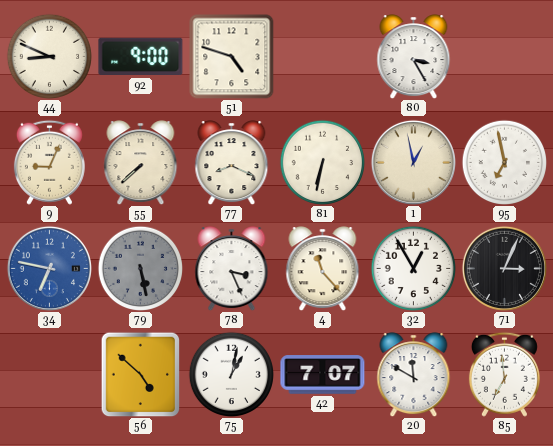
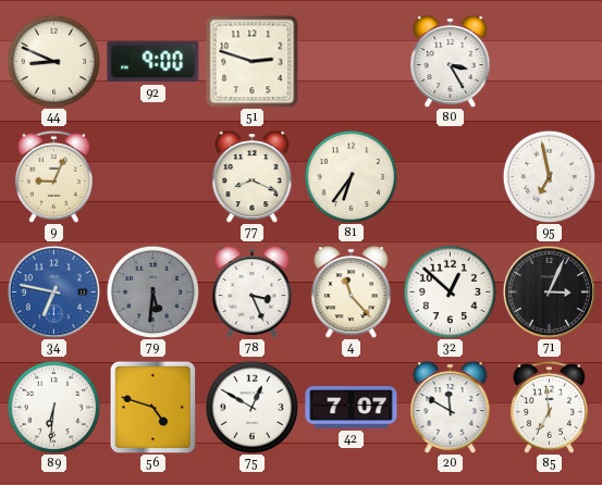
51: 4:48 -> 2:48
55: 7:38 -> none
81: 6:32 -> 6:36
1: 12:58 -> none
79: 5:28 -> 5:31
32: 12:55 -> 12:52
89: none -> 6:31
56: 4:52 -> 4:48
75: 1:02 -> 12:50
